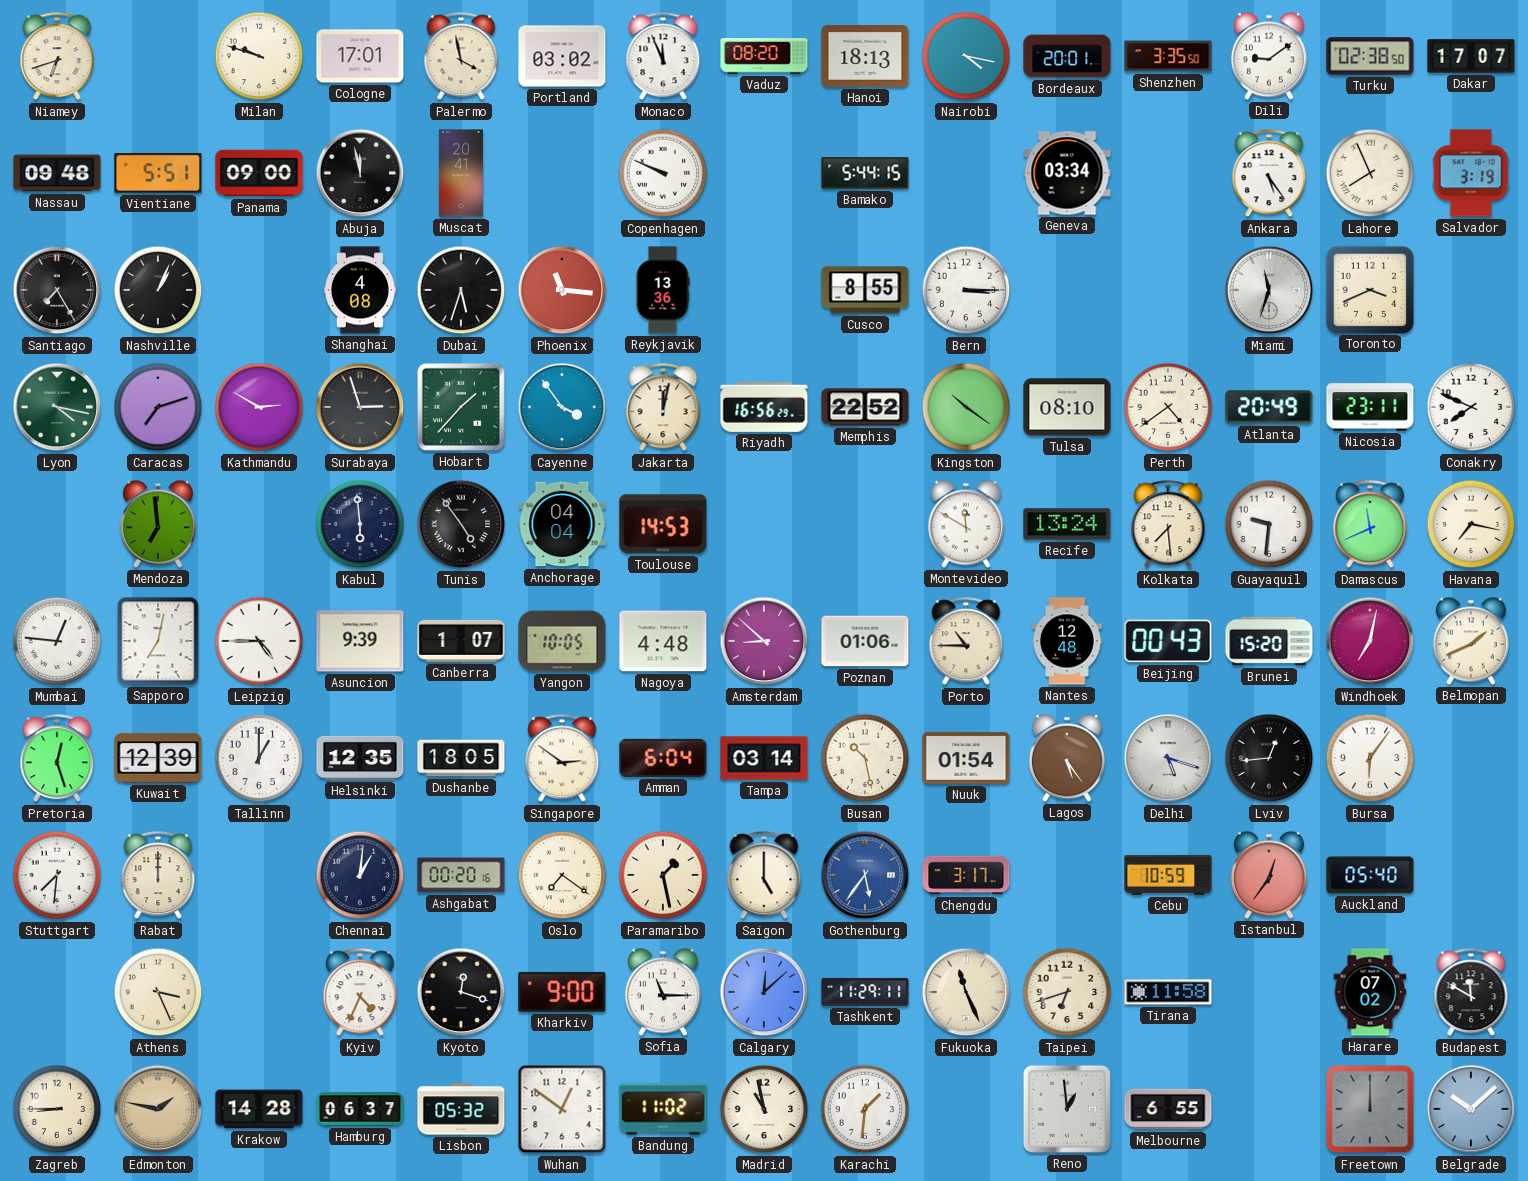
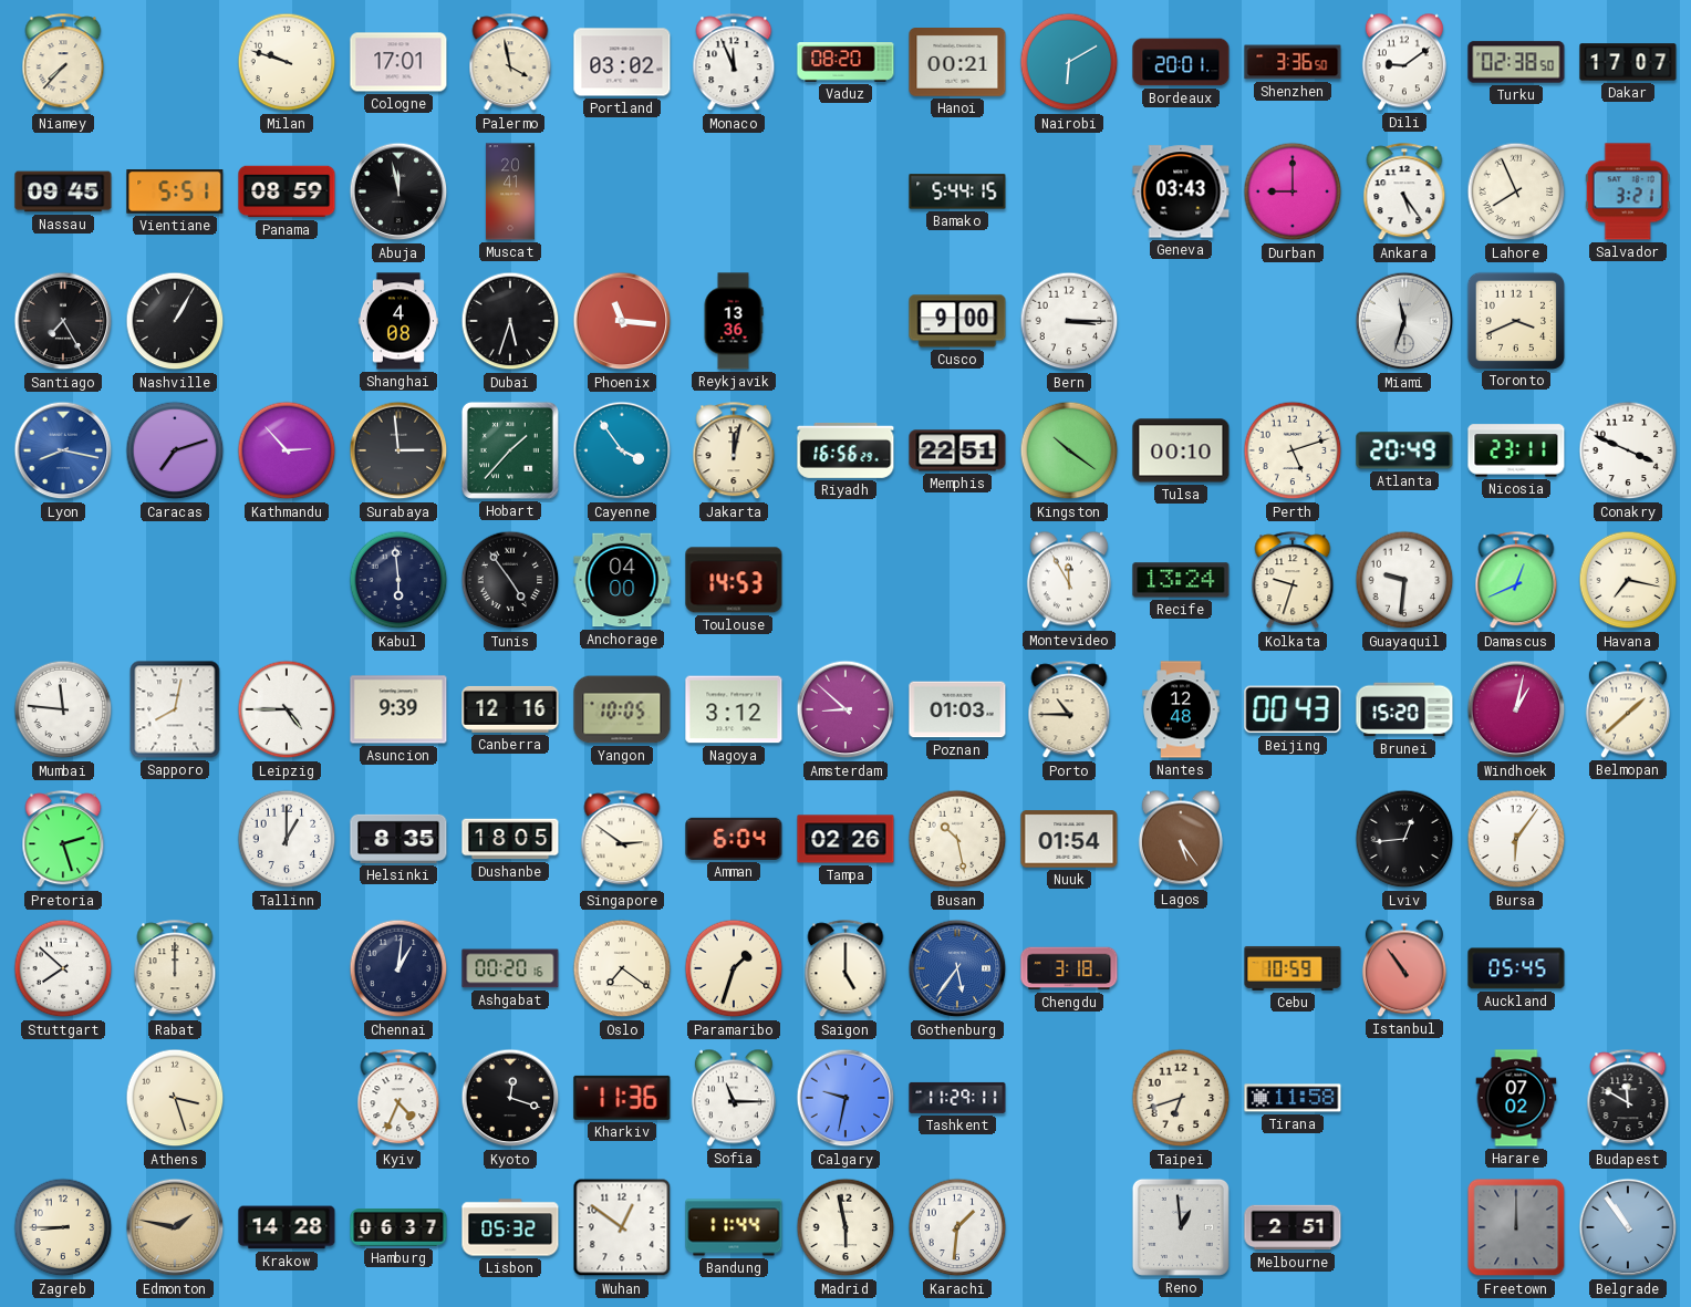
Niamey: 6:42 -> 7:37
Hanoi: 18:13 -> 00:21
Nairobi: 4:17 -> 6:10
Shenzhen: 3:35 -> 3:36
Nassau: 09:48 -> 09:45
Panama: 09:00 -> 08:59
Copenhagen: 9:49 -> none
Geneva: 03:34 -> 03:43
Durban: none -> 9:00
Salvador: 3:19 -> 3:21
Nashville: 1:04 -> 1:05
Cusco: 8:55 -> 9:00
Lyon: 4:17 -> 8:17
Lyon dial: green -> blue
Kathmandu: 2:50 -> 2:53
Surabaya: 2:57 -> 2:59
Memphis: 22:52 -> 22:51
Tulsa: 08:10 -> 00:10
Perth: 4:39 -> 5:12
Conakry: 7:49 -> 3:49
Mendoza: 6:59 -> none
Anchorage: 04:04 -> 04:00
Montevideo: 11:50 -> 11:55
Kolkata: 7:29 -> 9:33
Damascus: 11:41 -> 12:41
Mumbai: 12:46 -> 11:46
Sapporo: 7:02 -> 8:02
Canberra: 1:07 -> 12:16
Nagoya: 4:48 -> 3:12
Poznan: 01:06 -> 01:03
Windhoek: 7:02 -> 1:02
Belmopan: 1:41 -> 1:38
Pretoria: 12:27 -> 2:27
Kuwait: 12:39 -> none
Helsinki: 12:35 -> 8:35
Tampa: 03:14 -> 02:26
Delhi: 5:18 -> none
Stuttgart: 7:31 -> 7:52
Paramaribo: 1:28 -> 1:33
Chengdu: 3:17 -> 3:18
Istanbul: 12:36 -> 10:54
Auckland: 05:40 -> 05:45
Athens: 3:26 -> 3:27
Kharkiv: 9:00 -> 11:36
Calgary: 12:08 -> 9:32
Fukuoka: 11:26 -> none
Bandung: 11:02 -> 11:44
Madrid: 10:58 -> 5:58
Melbourne: 6:55 -> 2:51
Belgrade: 10:08 -> 10:54
